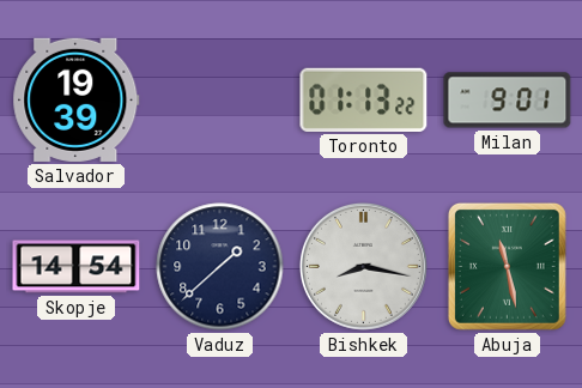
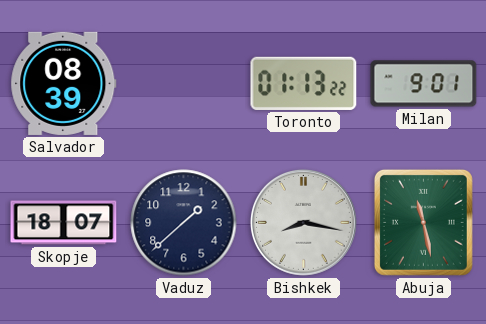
Salvador: 19:39 -> 08:39
Skopje: 14:54 -> 18:07
